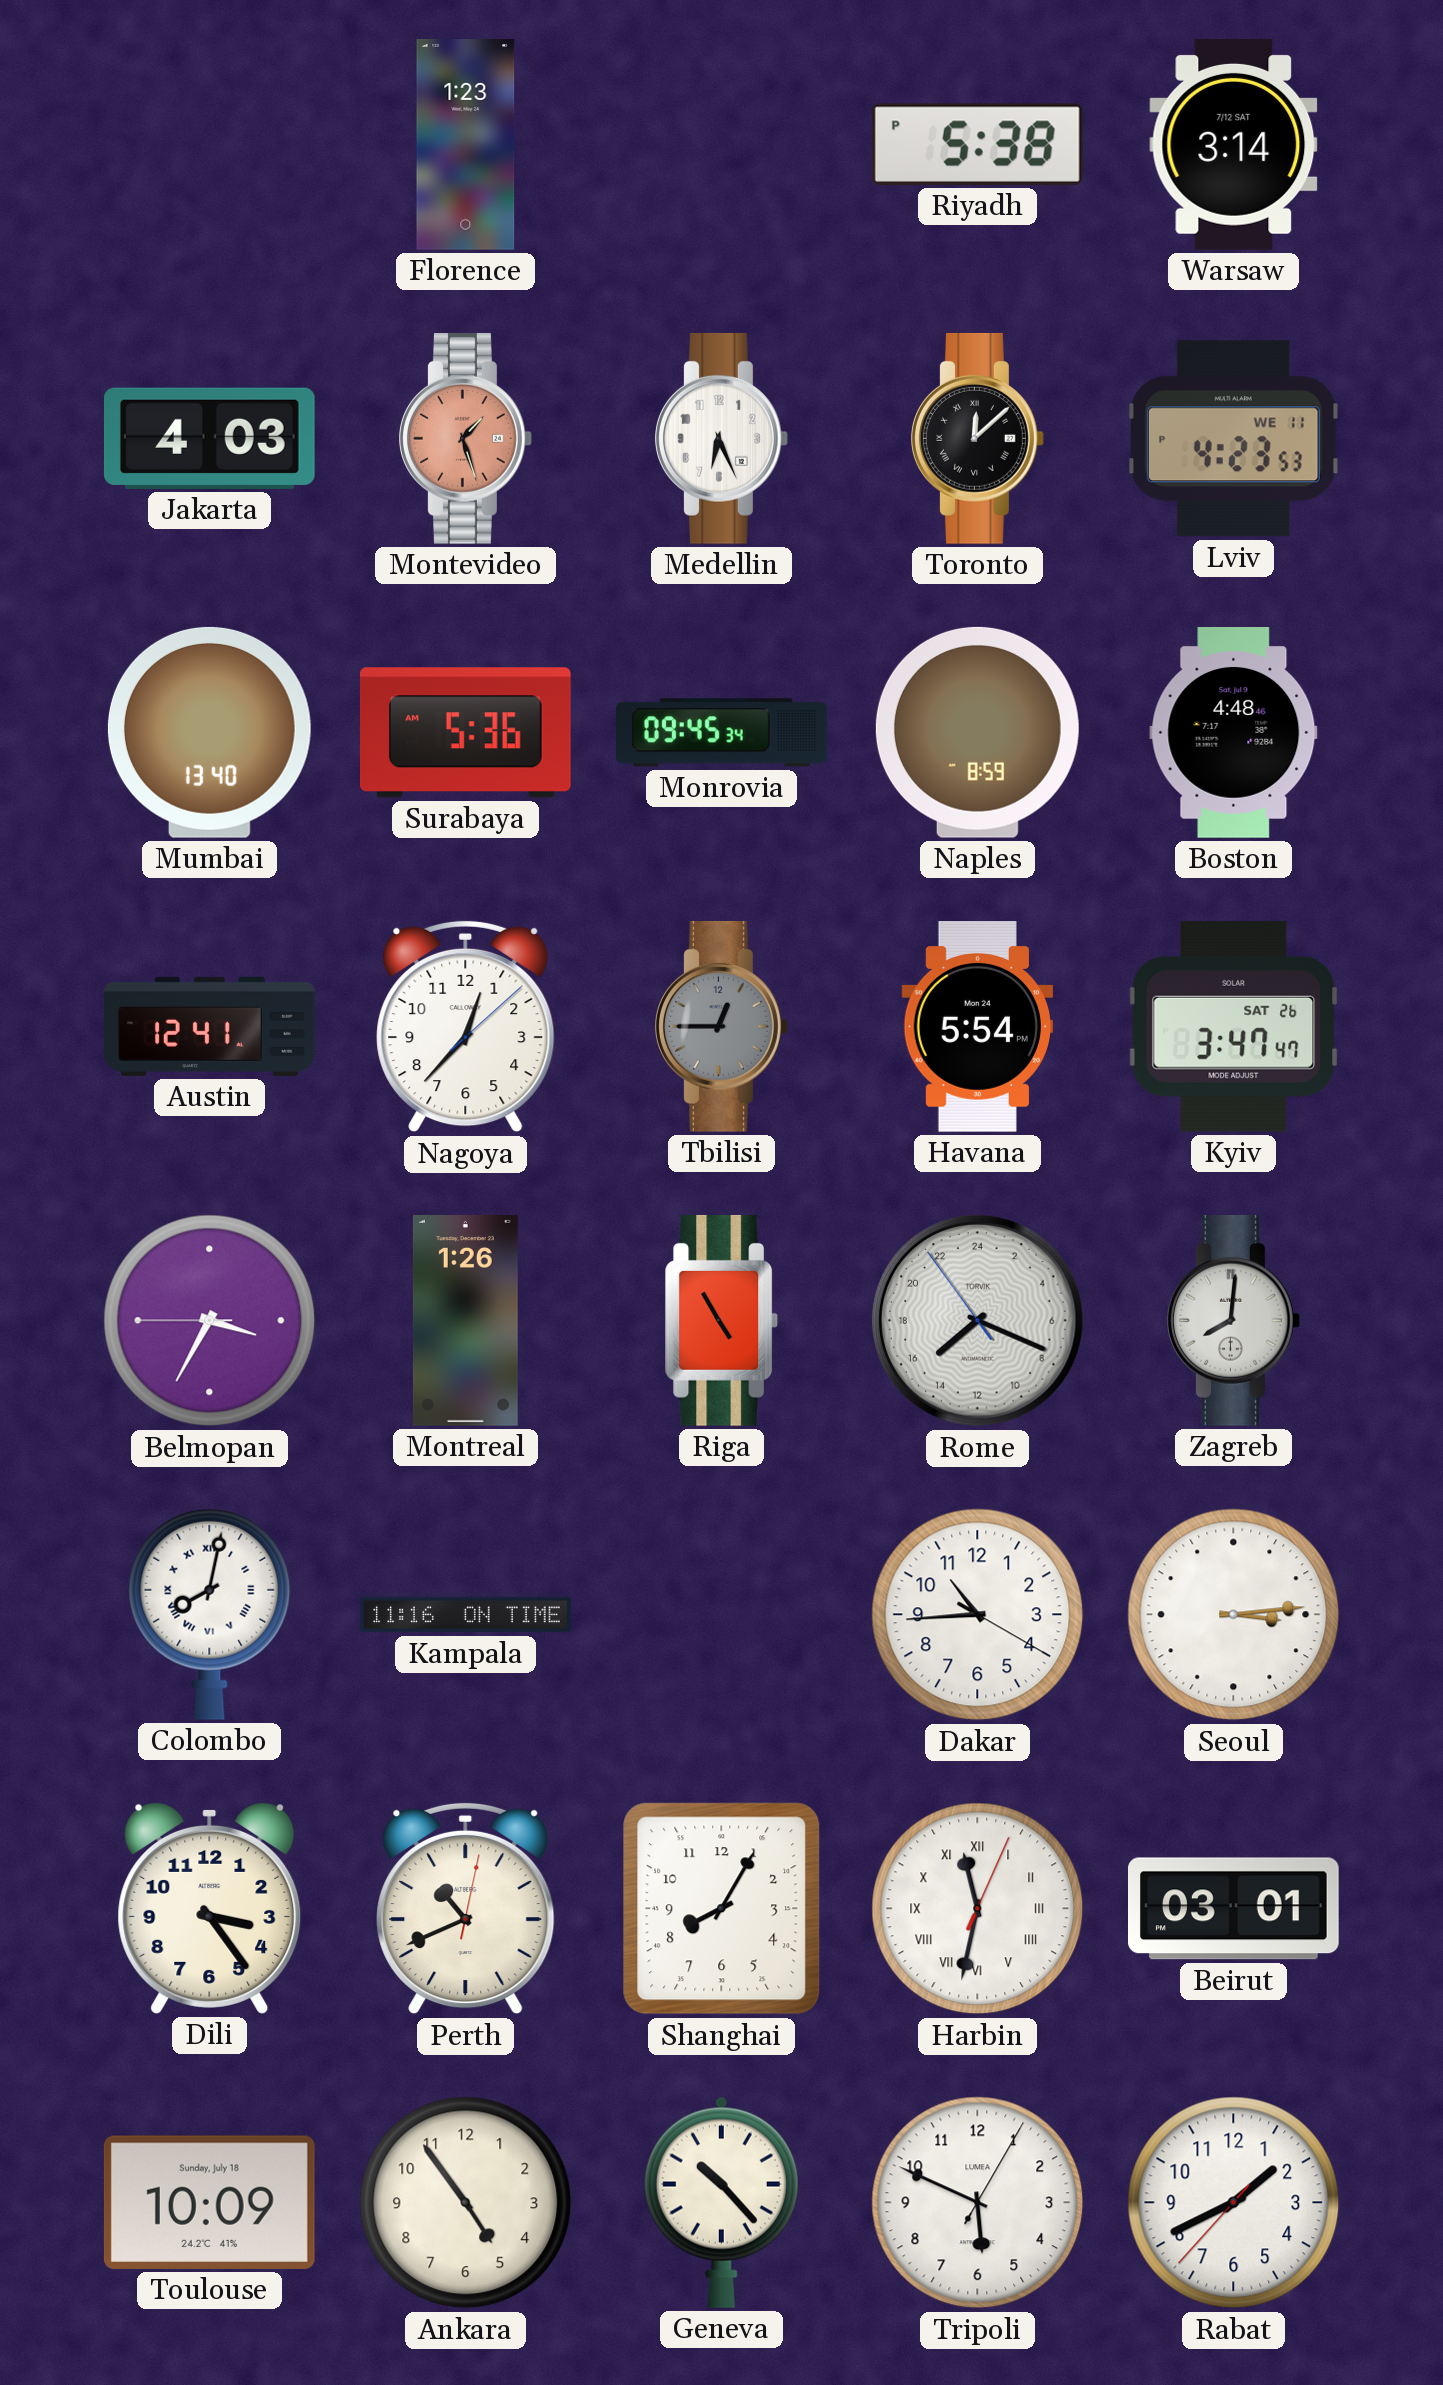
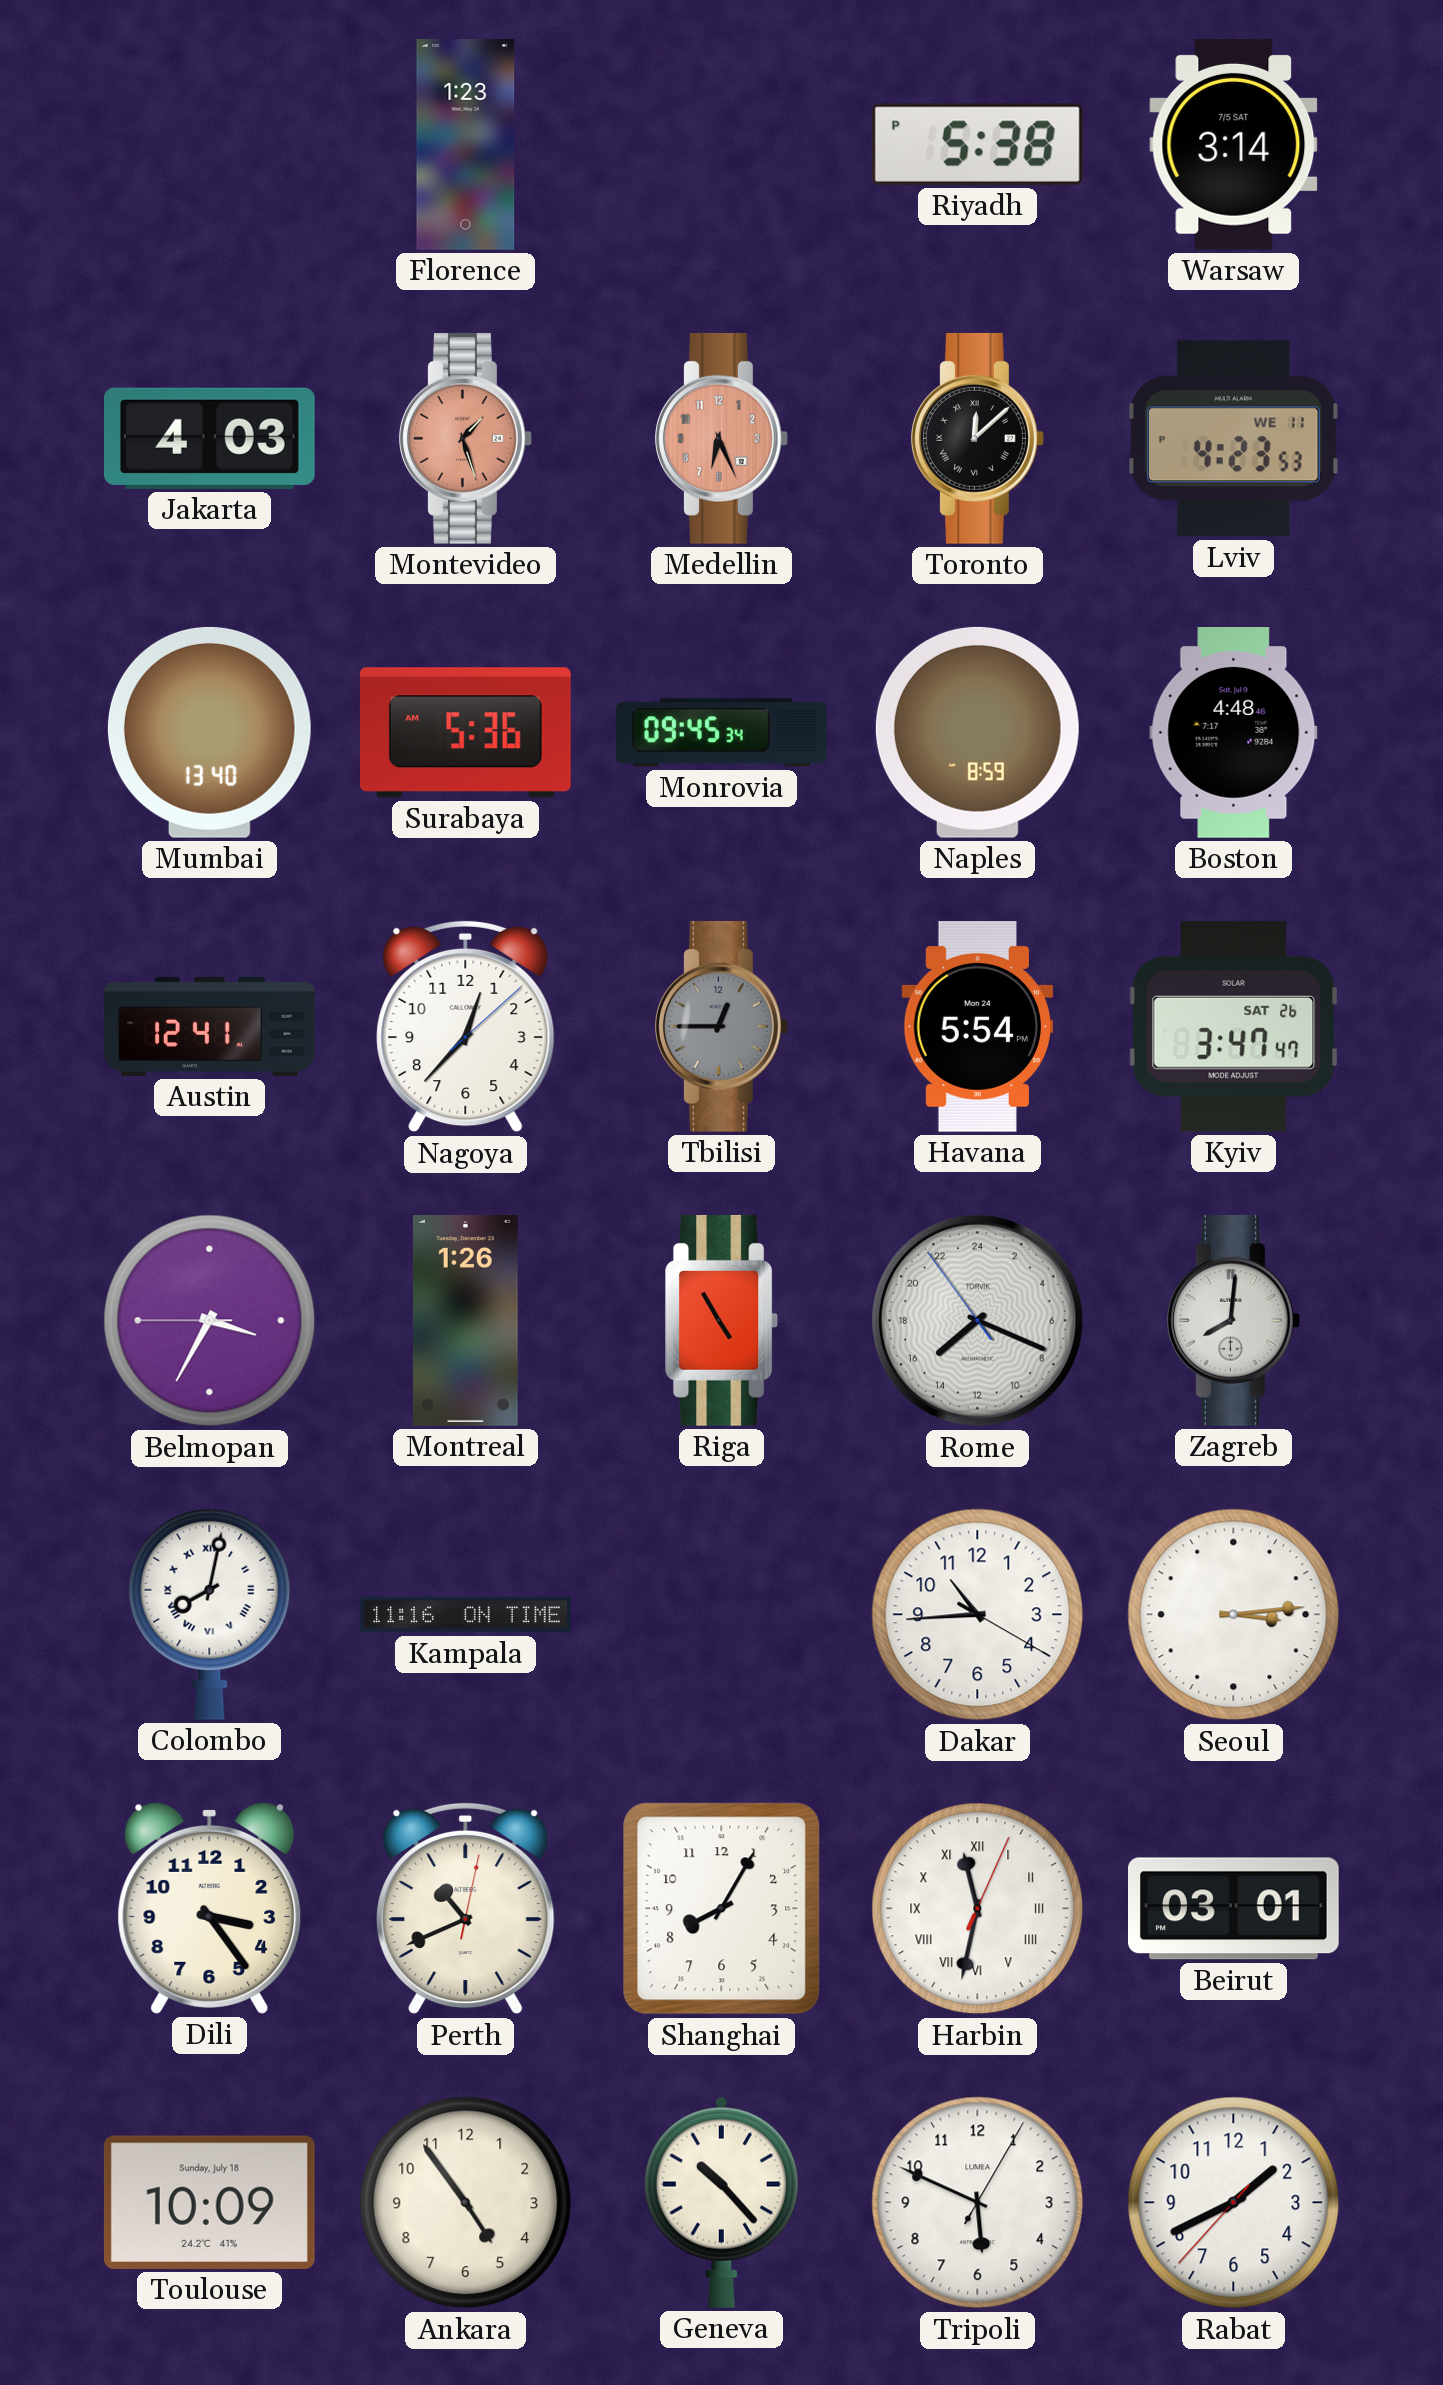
Warsaw date: 7/12 SAT -> 7/5 SAT
Medellin dial: white -> salmon
